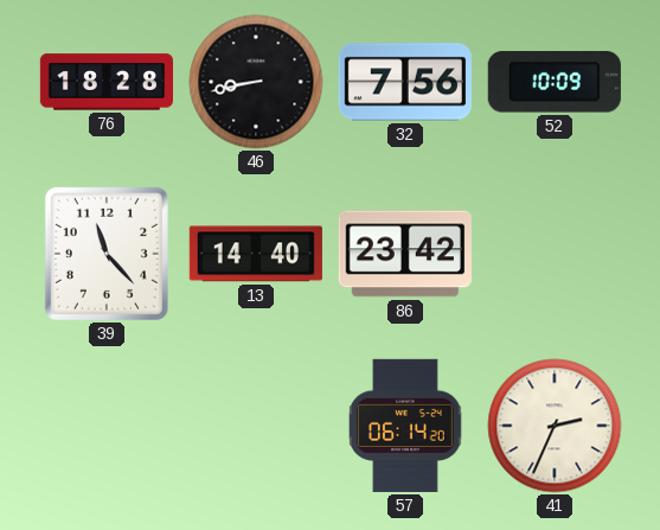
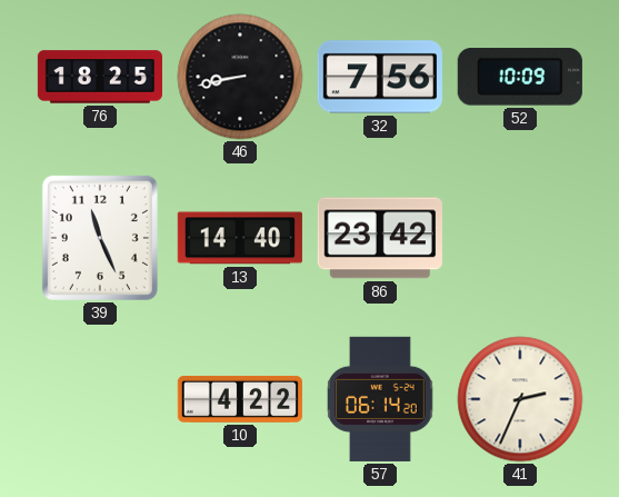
76: 18:28 -> 18:25
39: 11:23 -> 11:26
10: none -> 4:22
